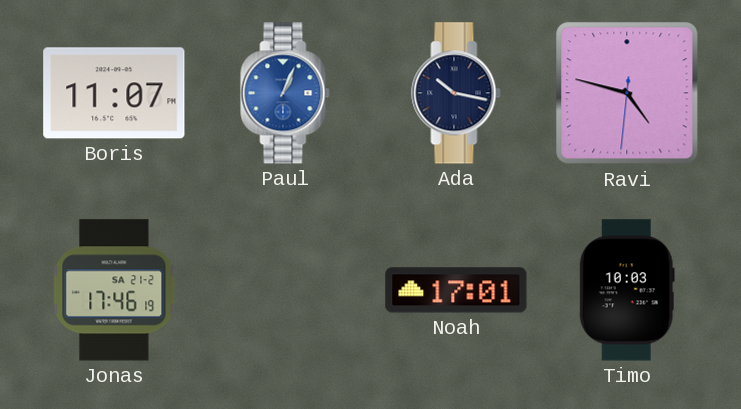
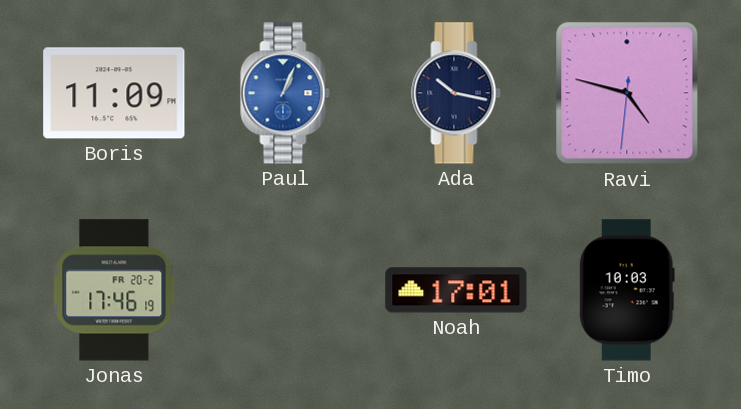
Boris: 11:07 -> 11:09
Jonas date: SA 21-2 -> FR 20-2
